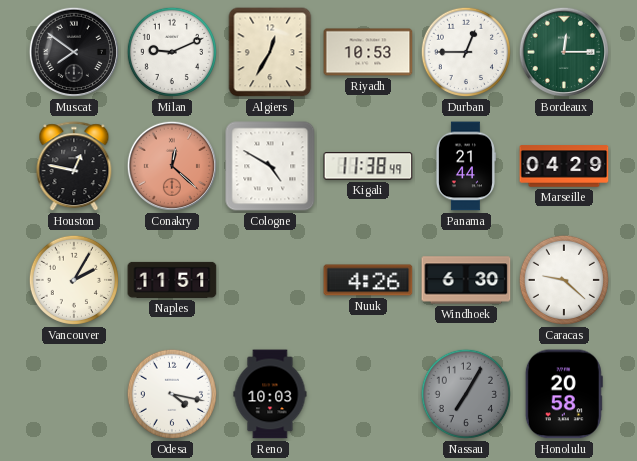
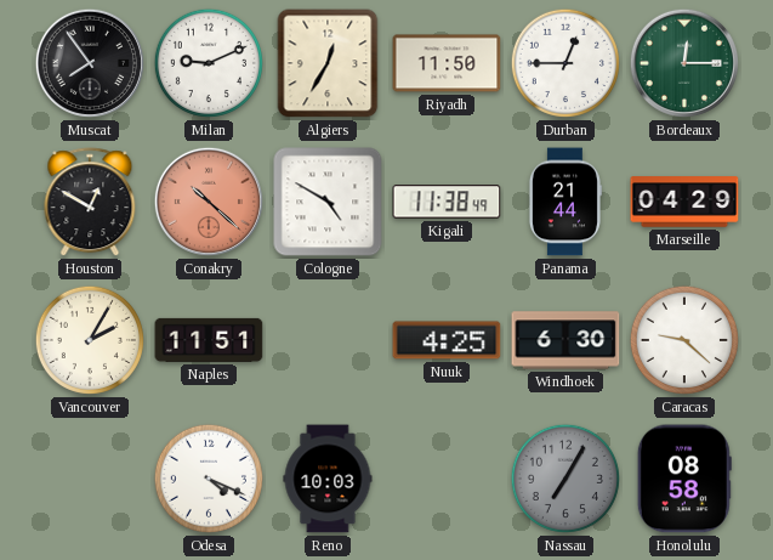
Muscat: 7:51 -> 7:54
Riyadh: 10:53 -> 11:50
Houston: 12:47 -> 12:50
Conakry: 12:22 -> 10:22
Nuuk: 4:26 -> 4:25
Odesa: 4:17 -> 4:19
Honolulu: 20:58 -> 08:58
